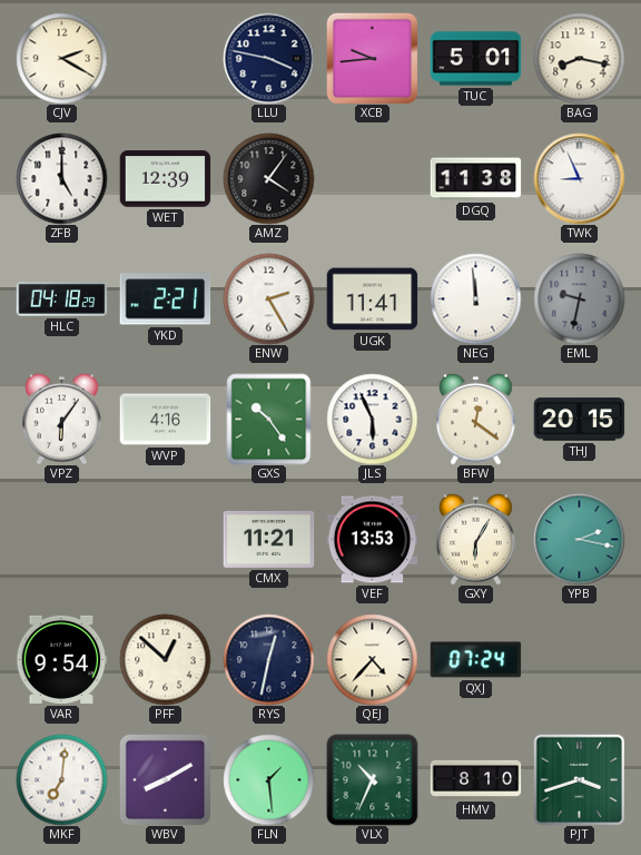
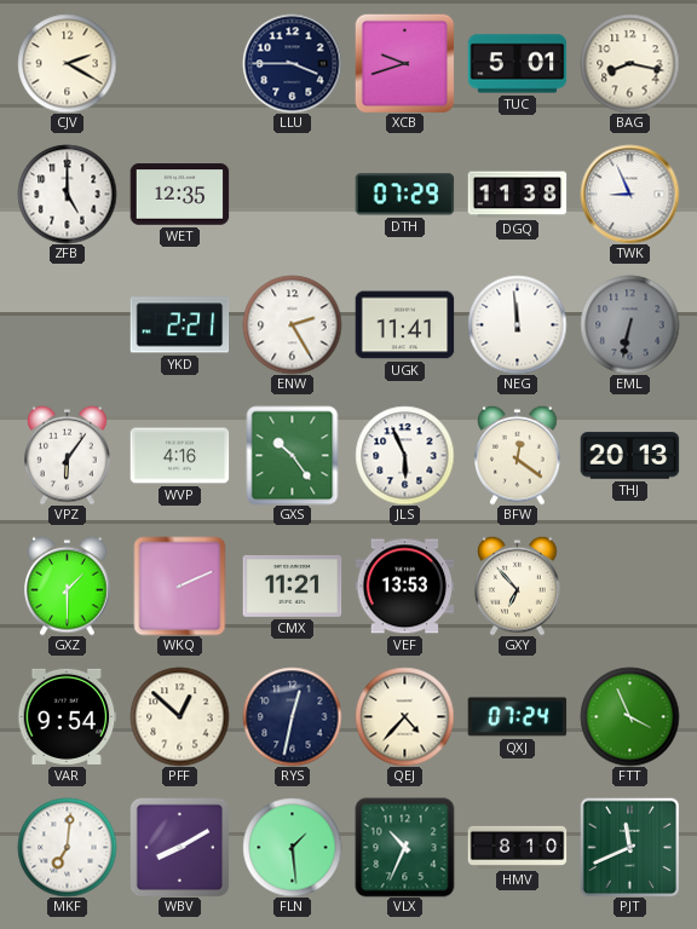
LLU: 3:47 -> 3:45
XCB: 9:44 -> 9:42
WET: 12:39 -> 12:35
AMZ: 4:06 -> none
DTH: none -> 07:29
HLC: 04:18 -> none
EML: 9:32 -> 6:32
THJ: 20:15 -> 20:13
GXZ: none -> 1:30
WKQ: none -> 2:11
GXY: 6:05 -> 6:53
YPB: 2:17 -> none
FTT: none -> 3:56
PJT: 3:42 -> 11:41
